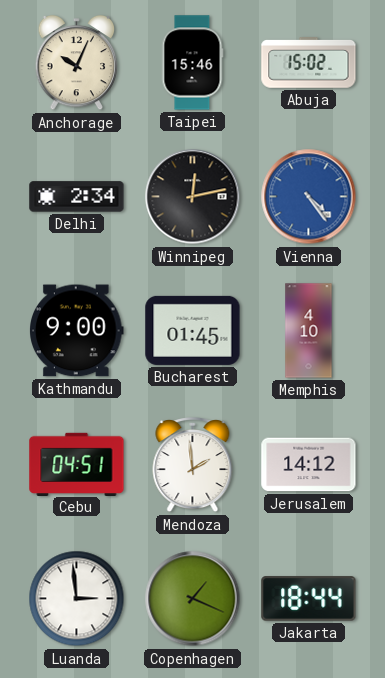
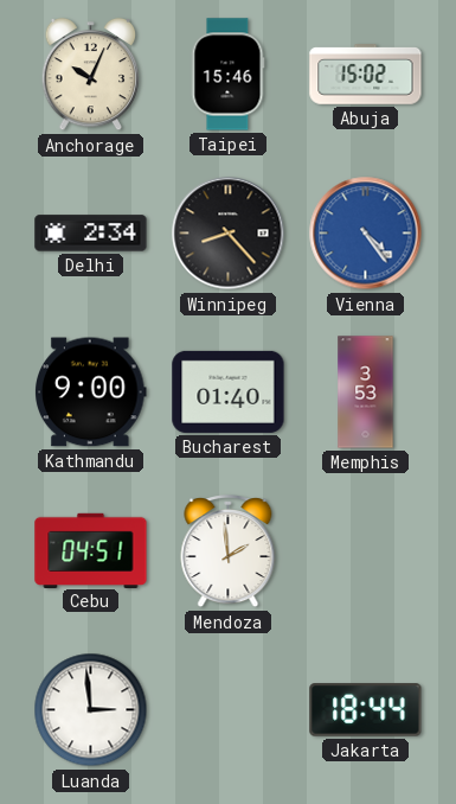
Winnipeg: 12:13 -> 8:23
Bucharest: 01:45 -> 01:40
Memphis: 4:10 -> 3:53
Jerusalem: 14:12 -> none
Copenhagen: 1:19 -> none
